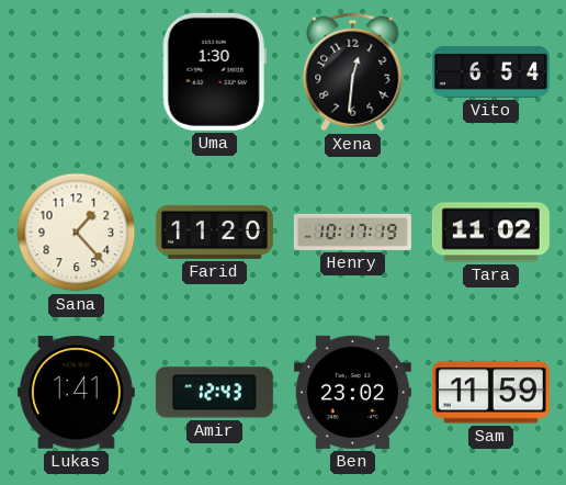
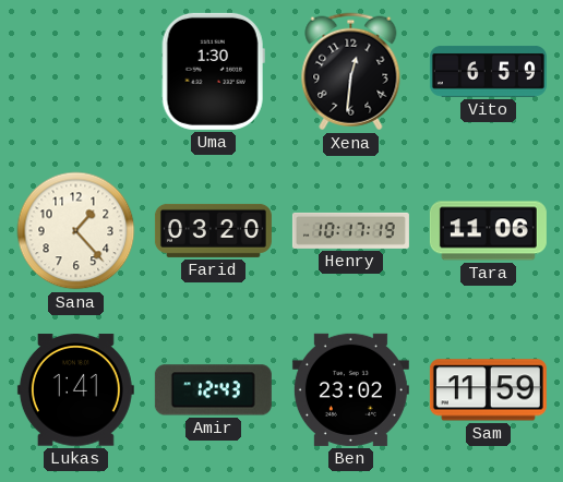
Vito: 6:54 -> 6:59
Farid: 11:20 -> 03:20
Tara: 11:02 -> 11:06
